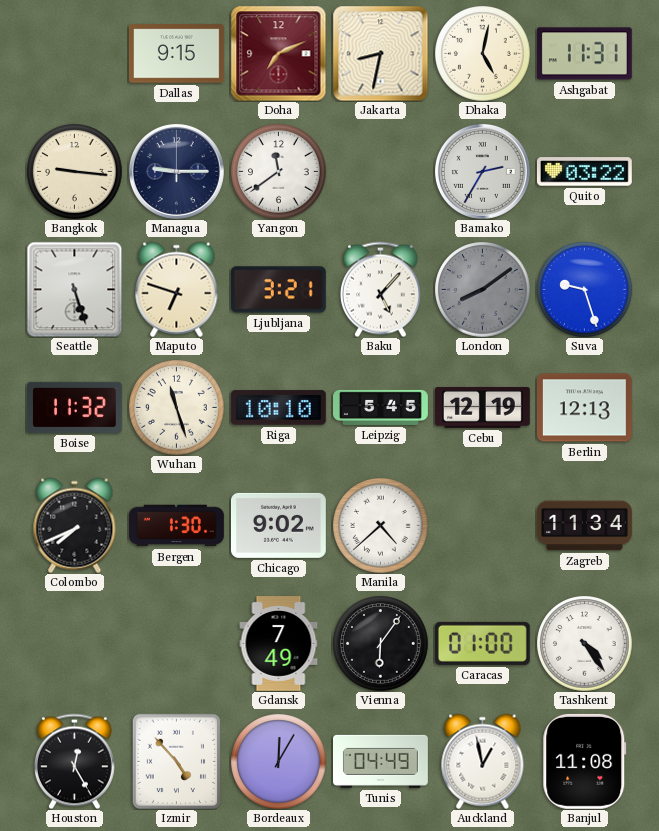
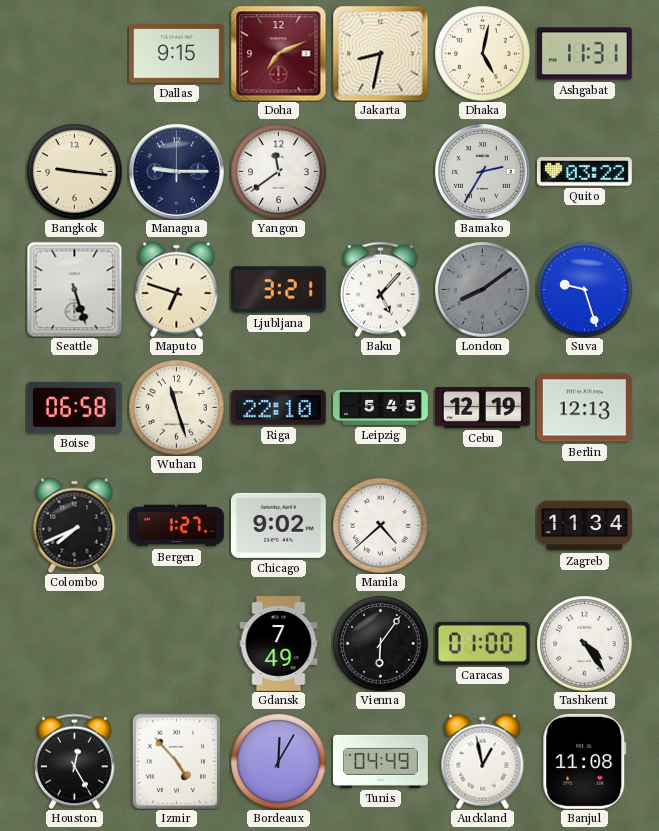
Boise: 11:32 -> 06:58
Riga: 10:10 -> 22:10
Bergen: 1:30 -> 1:27
